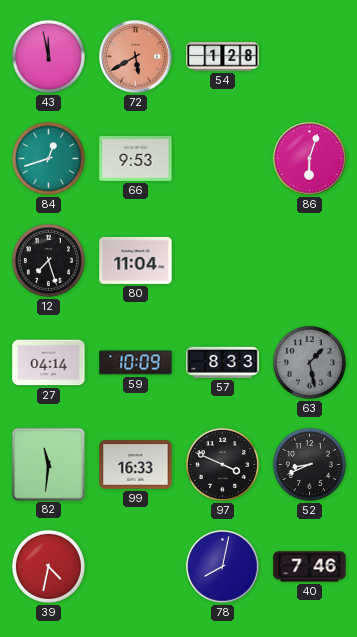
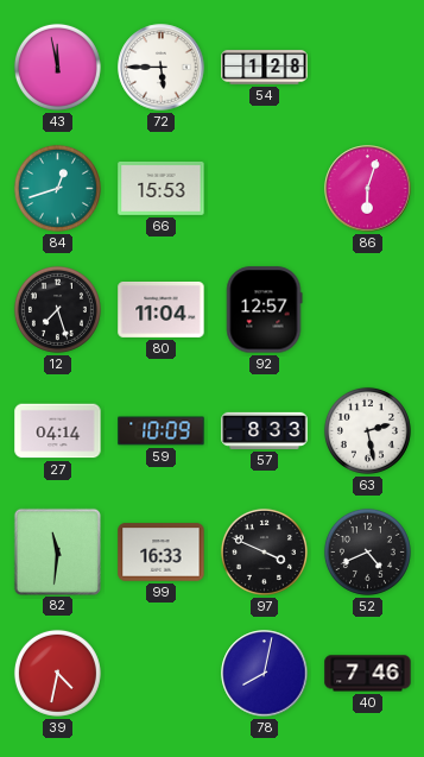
72: 5:40 -> 5:45
72 dial: salmon -> white
66: 9:53 -> 15:53
92: none -> 12:57
63: 1:28 -> 2:28
63 dial: grey -> white
52: 8:41 -> 4:41
